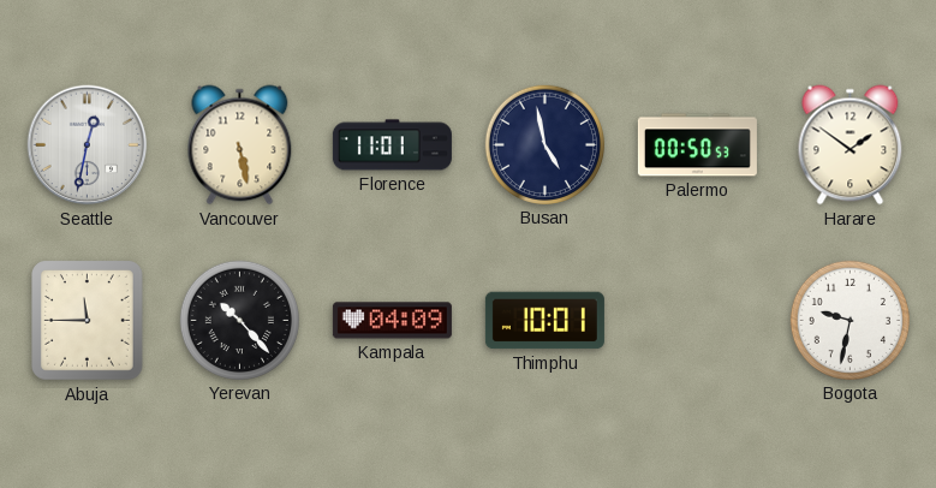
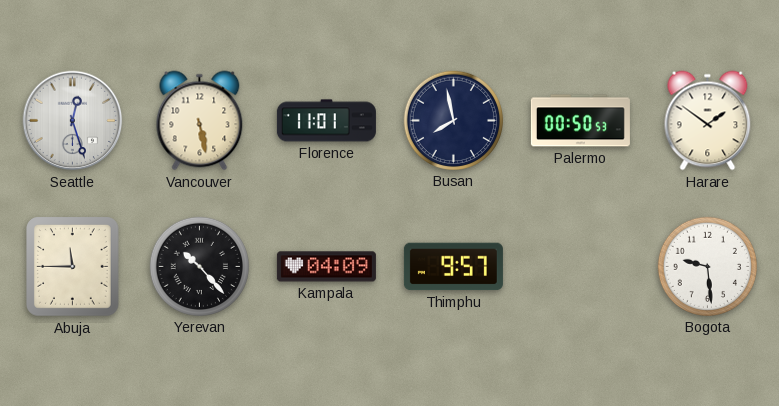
Seattle: 12:32 -> 12:27
Busan: 4:58 -> 7:58
Thimphu: 10:01 -> 9:57
Bogota: 9:32 -> 9:29
